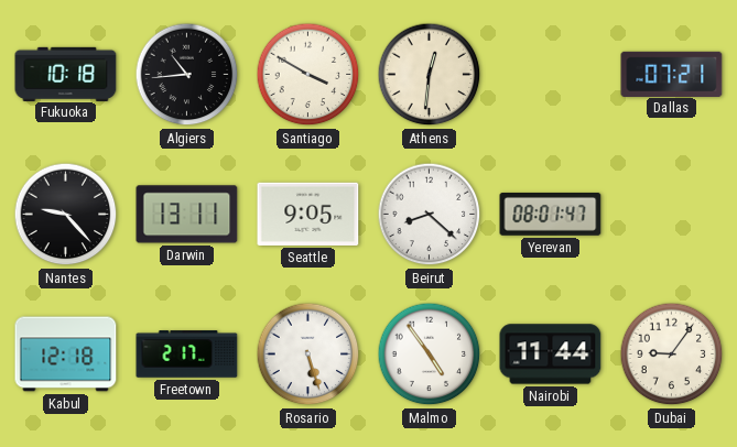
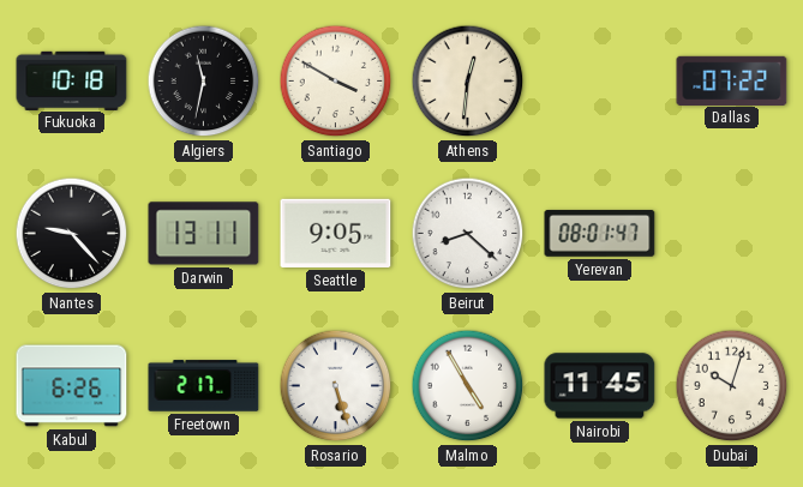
Algiers: 10:44 -> 11:32
Dallas: 07:21 -> 07:22
Kabul: 12:18 -> 6:26
Malmo: 4:54 -> 4:55
Nairobi: 11:44 -> 11:45
Dubai: 9:06 -> 10:03
